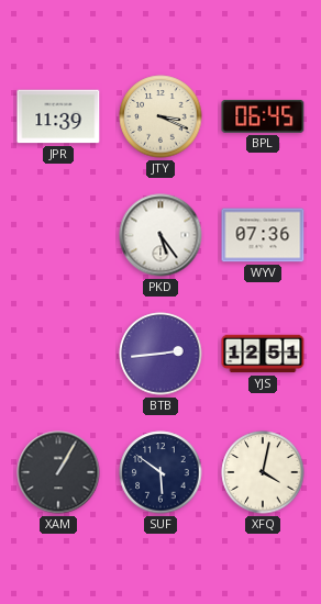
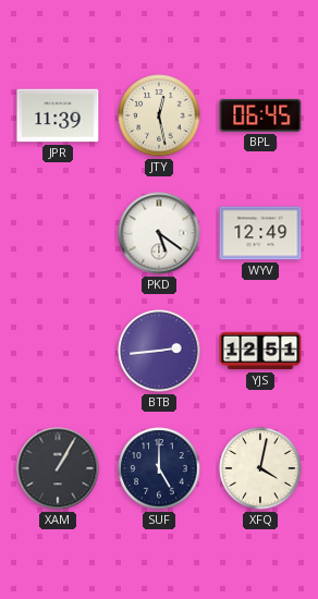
JTY: 3:19 -> 12:28
PKD: 5:24 -> 5:21
WYV: 07:36 -> 12:49
SUF: 5:51 -> 5:00
